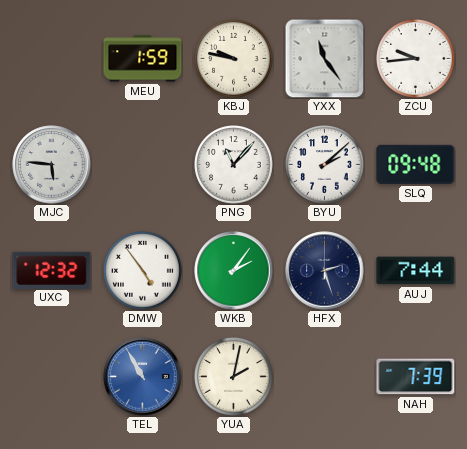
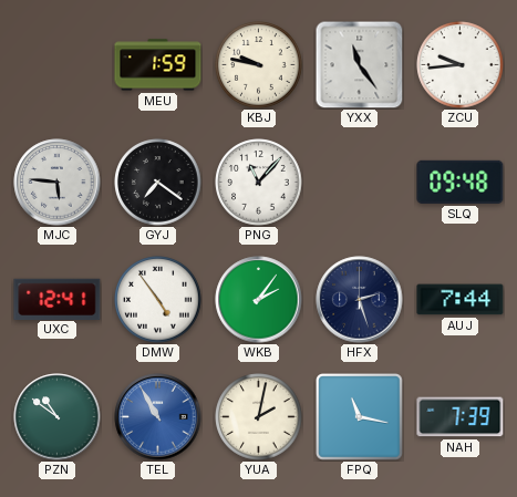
GYJ: none -> 7:21
BYU: 2:08 -> none
UXC: 12:32 -> 12:41
PZN: none -> 10:51
FPQ: none -> 11:17
